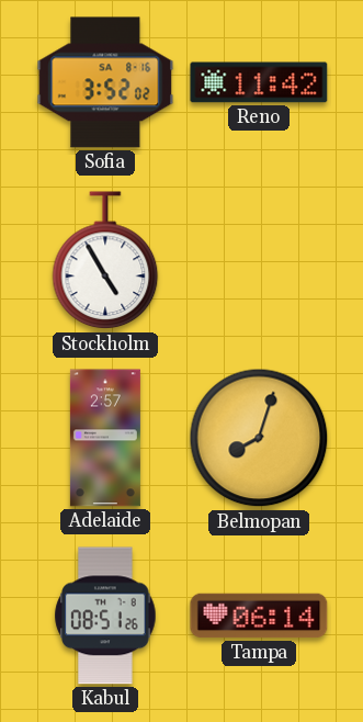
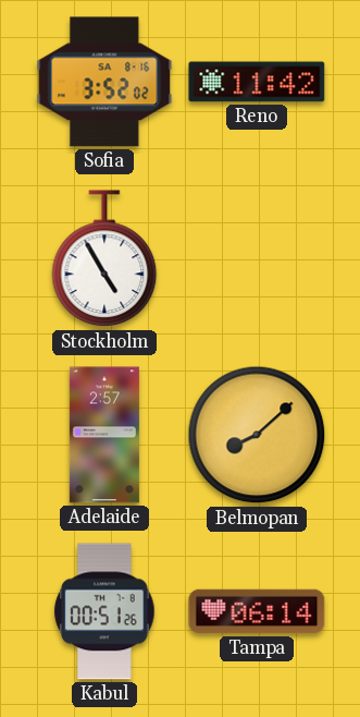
Belmopan: 8:03 -> 8:08
Kabul: 08:51 -> 00:51
